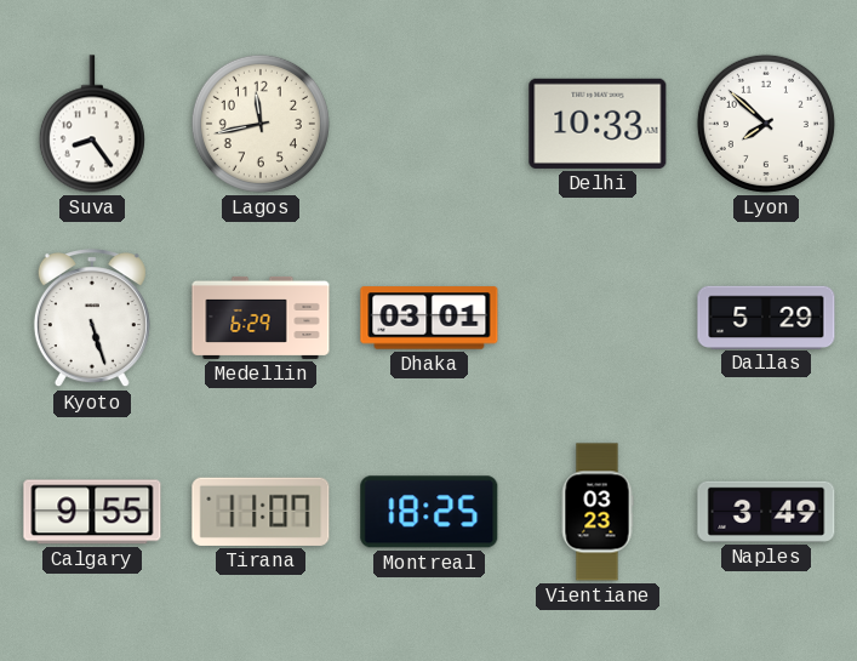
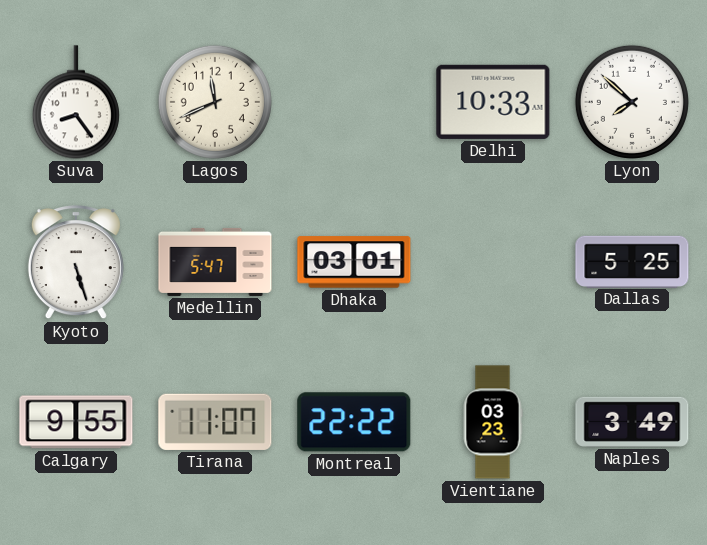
Lagos: 11:43 -> 11:41
Medellin: 6:29 -> 5:47
Dallas: 5:29 -> 5:25
Montreal: 18:25 -> 22:22
